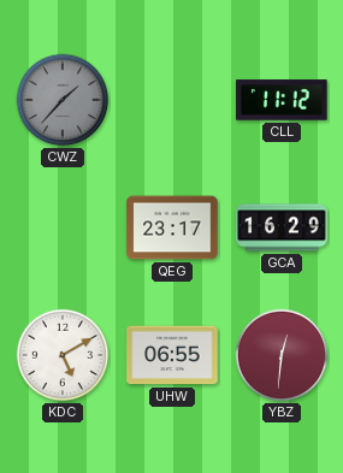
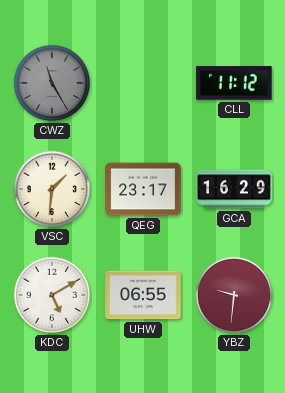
CWZ: 1:37 -> 11:25
VSC: none -> 1:31
YBZ: 12:31 -> 9:31
